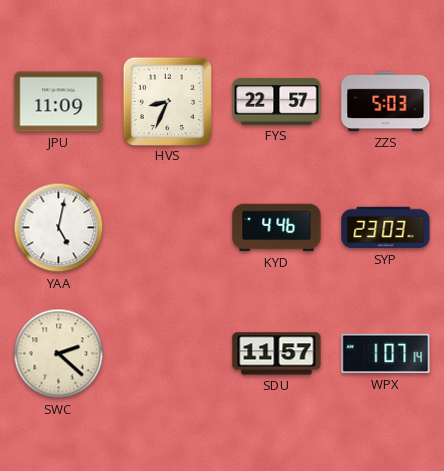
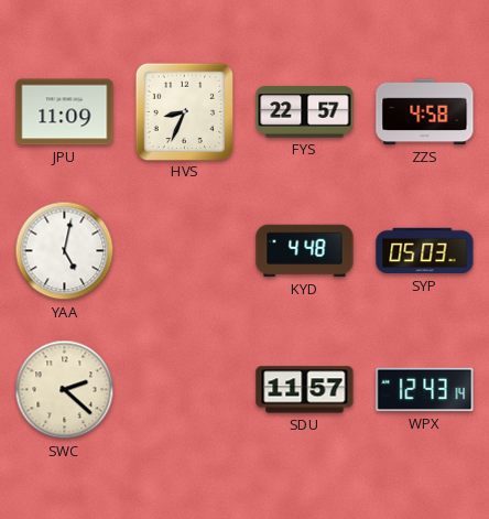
ZZS: 5:03 -> 4:58
KYD: 4:46 -> 4:48
SYP: 23:03 -> 05:03
WPX: 1:07 -> 12:43
